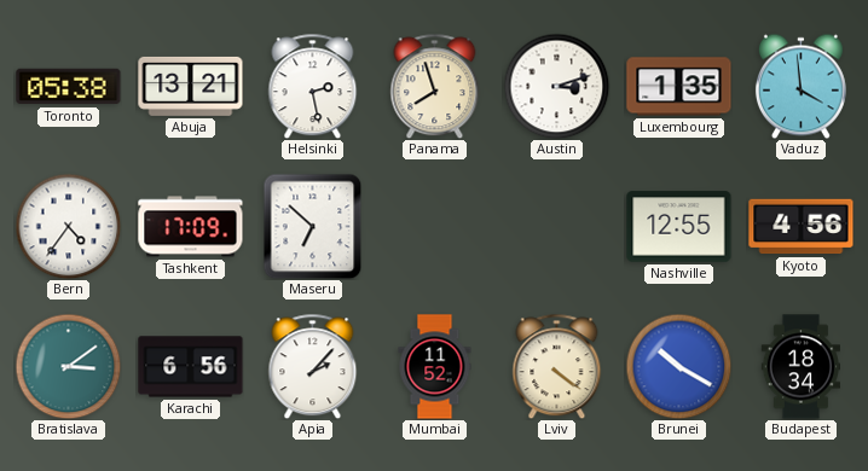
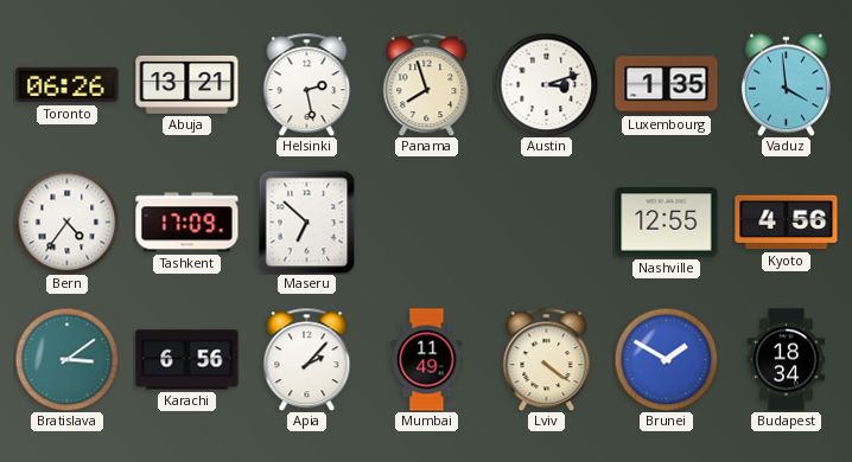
Toronto: 05:38 -> 06:26
Mumbai: 11:52 -> 11:49
Brunei: 10:20 -> 1:50
